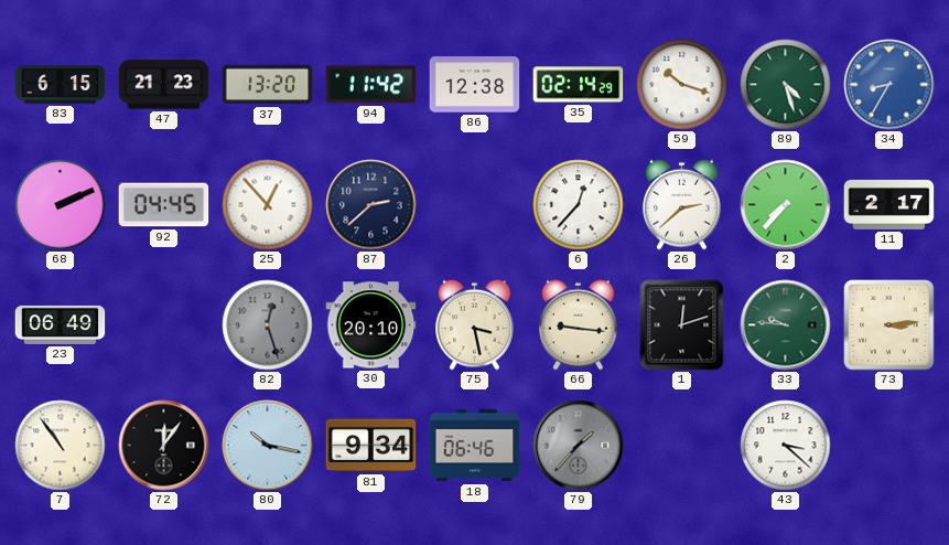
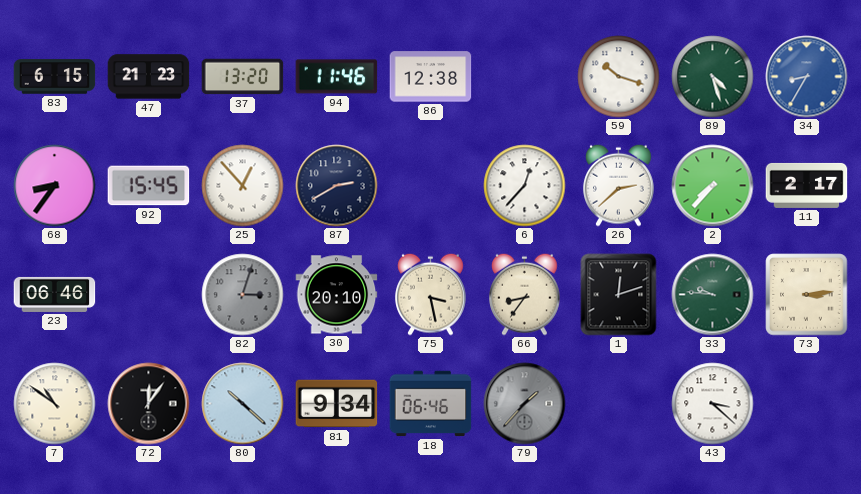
94: 11:42 -> 11:46
35: 02:14 -> none
68: 2:11 -> 8:36
92: 04:45 -> 15:45
87: 2:38 -> 2:40
23: 06:49 -> 06:46
82: 12:27 -> 3:03
66: 9:16 -> 8:36
7: 10:54 -> 10:51
80: 10:17 -> 10:22
